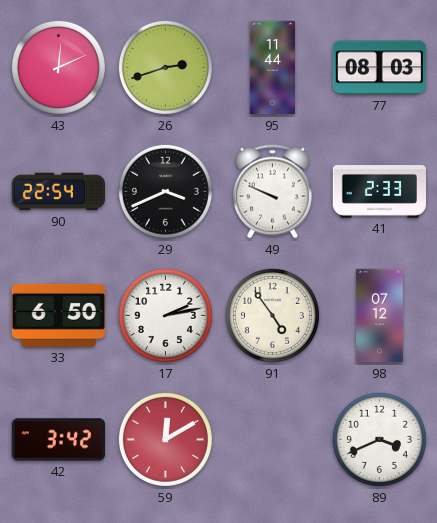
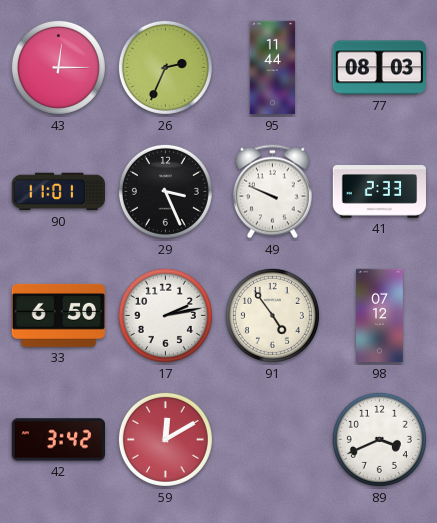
43: 12:11 -> 12:15
26: 2:42 -> 2:34
90: 22:54 -> 11:01
29: 3:41 -> 3:26
